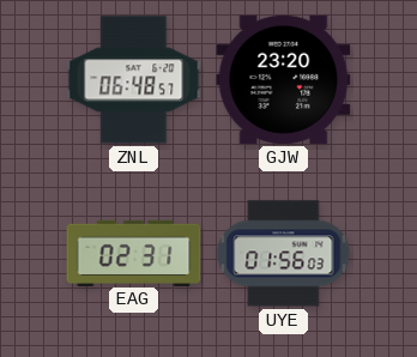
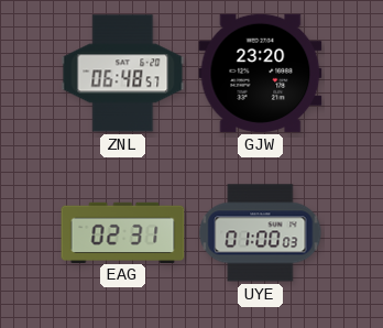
UYE: 01:56 -> 01:00
